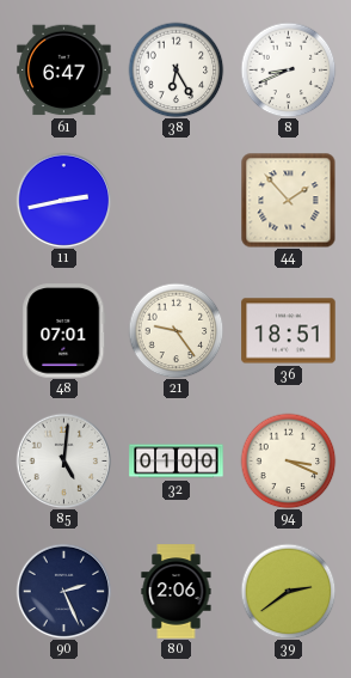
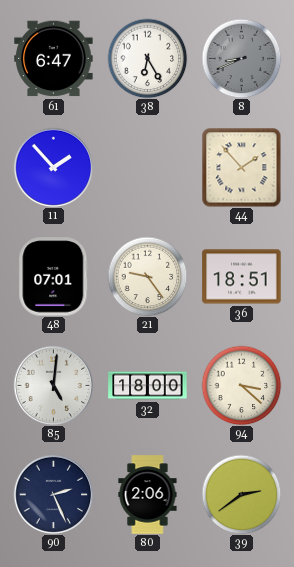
8 dial: white -> grey
11: 2:43 -> 1:53
32: 01:00 -> 18:00
94: 3:19 -> 3:22
